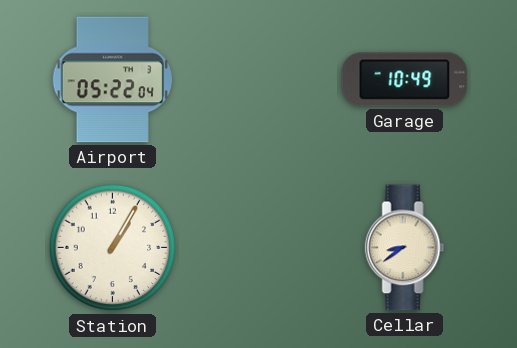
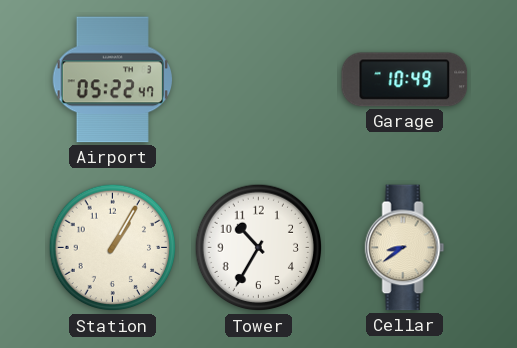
Airport: 05:22:04 -> 05:22:47
Tower: none -> 10:35
